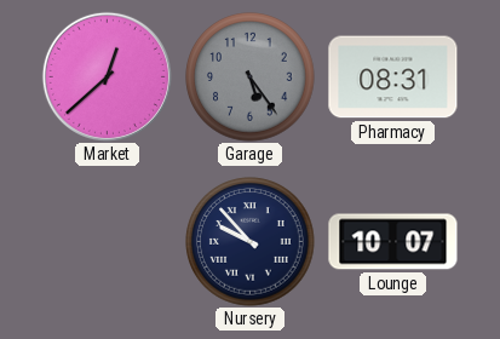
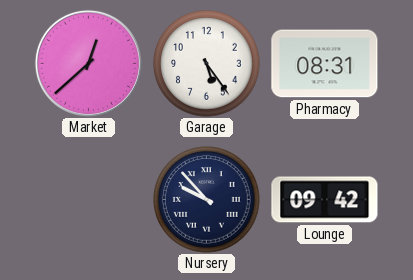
Garage dial: grey -> white
Lounge: 10:07 -> 09:42
